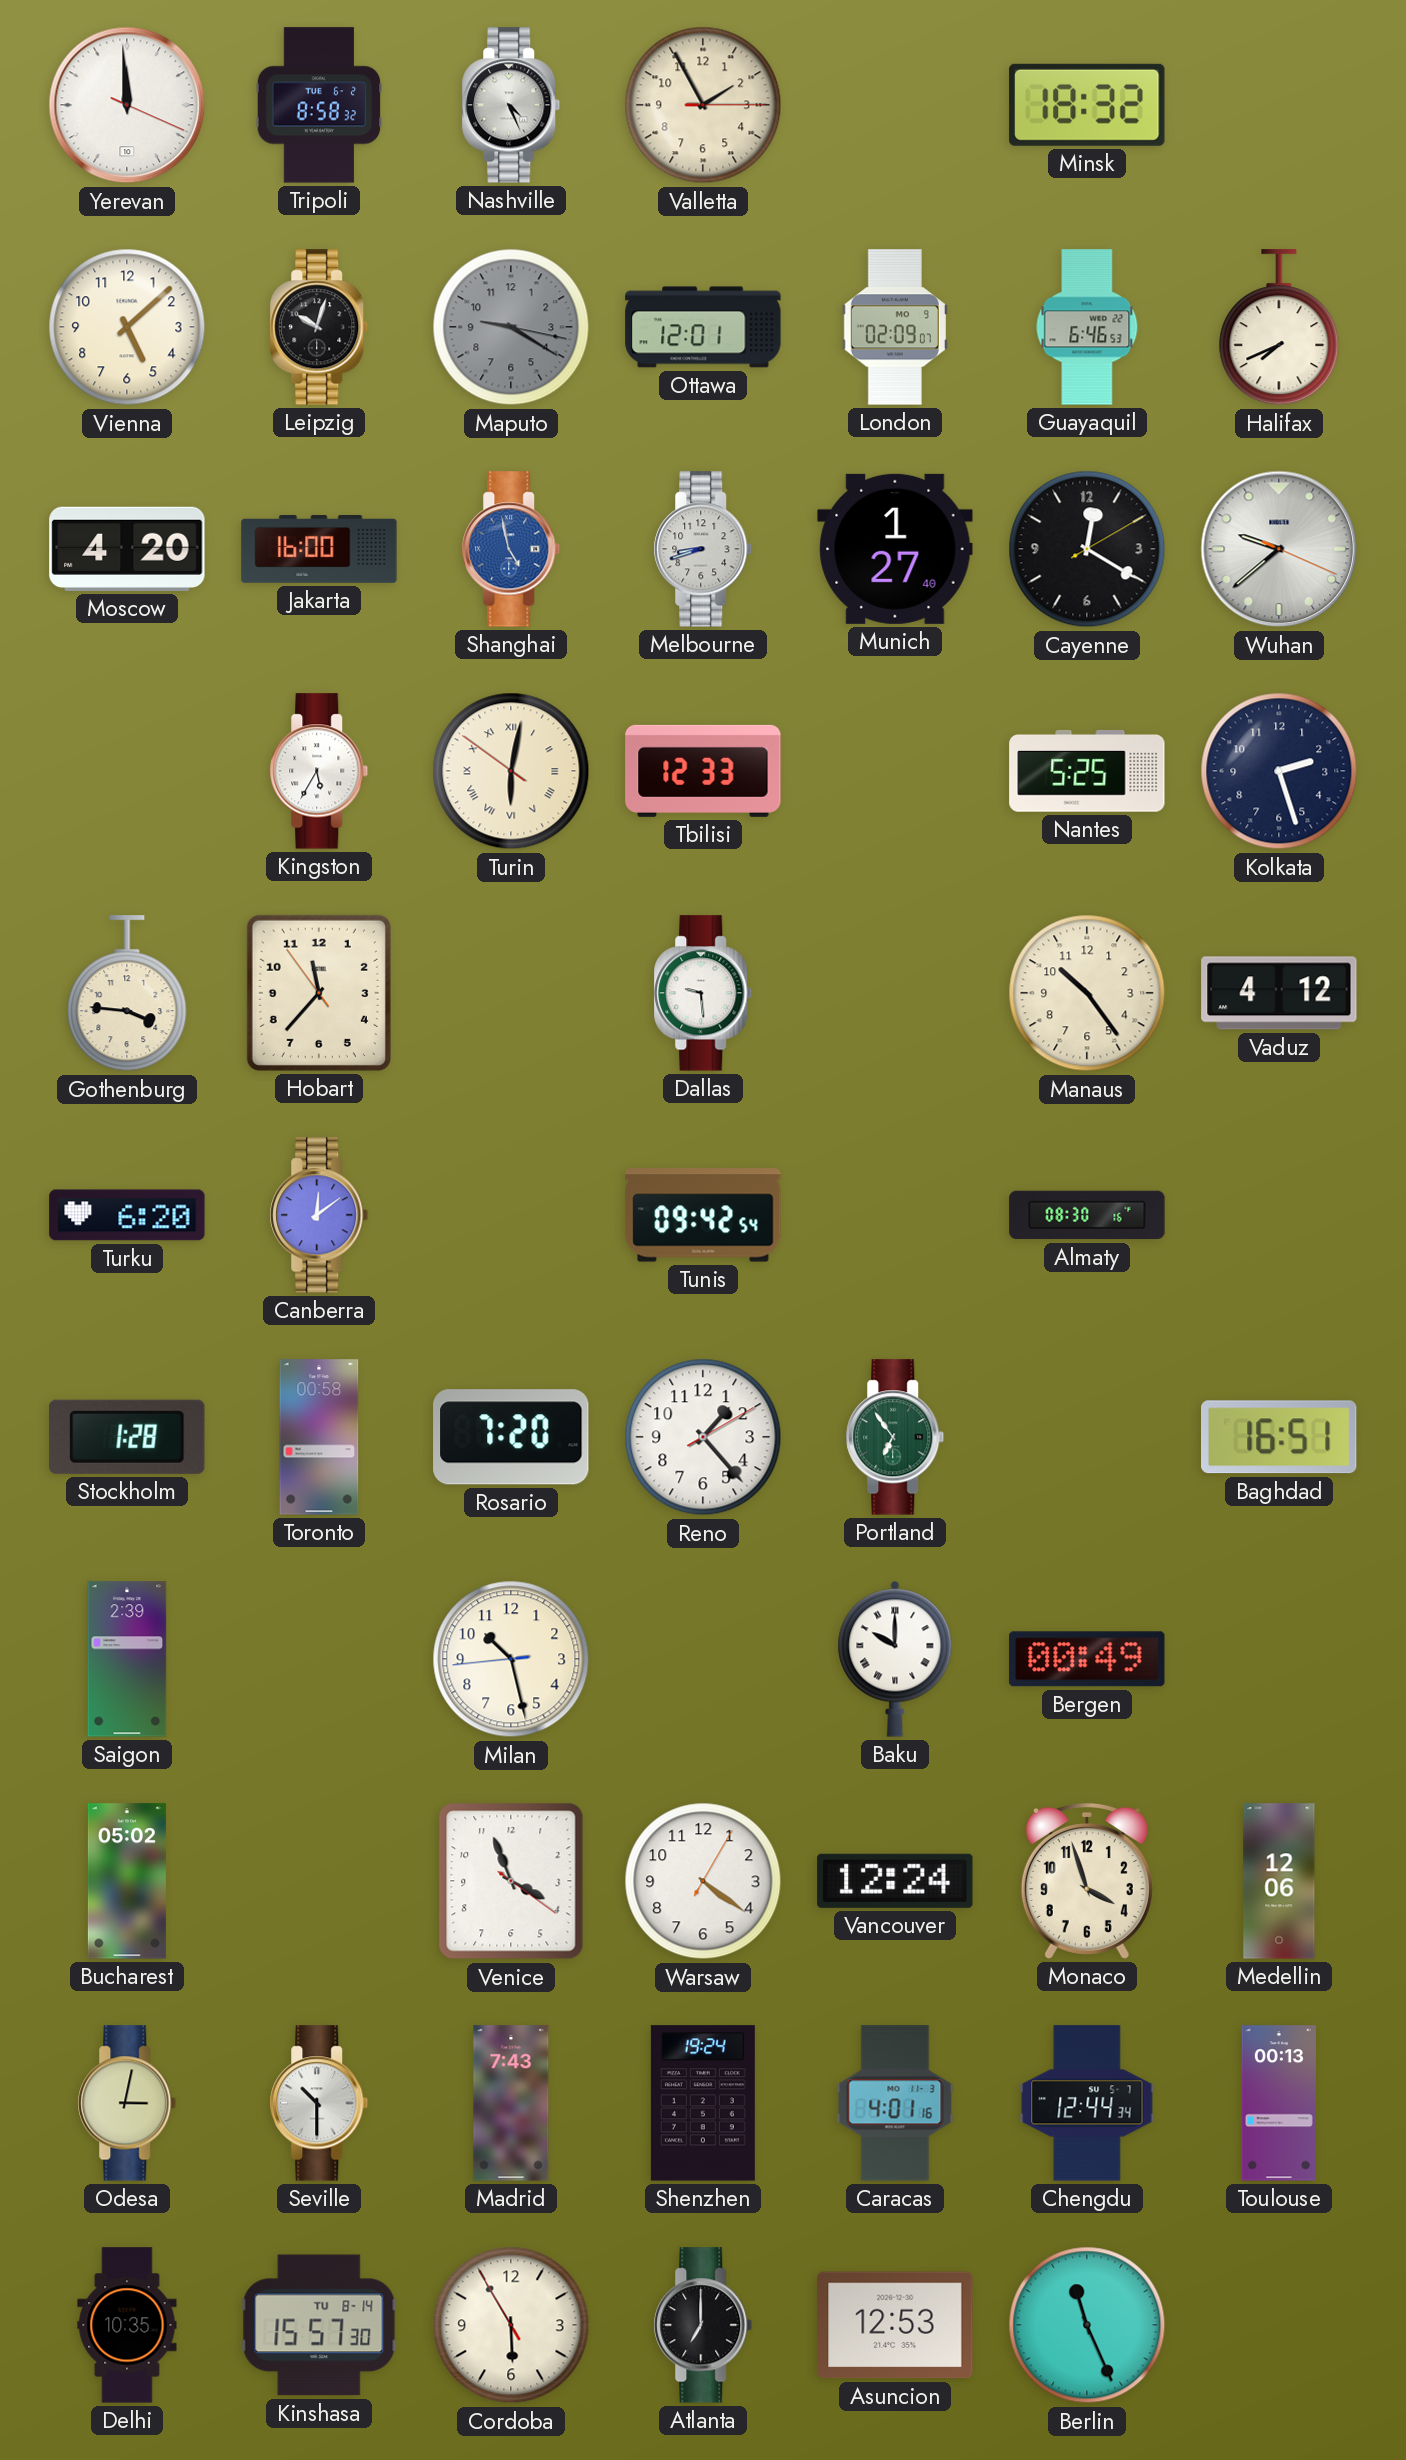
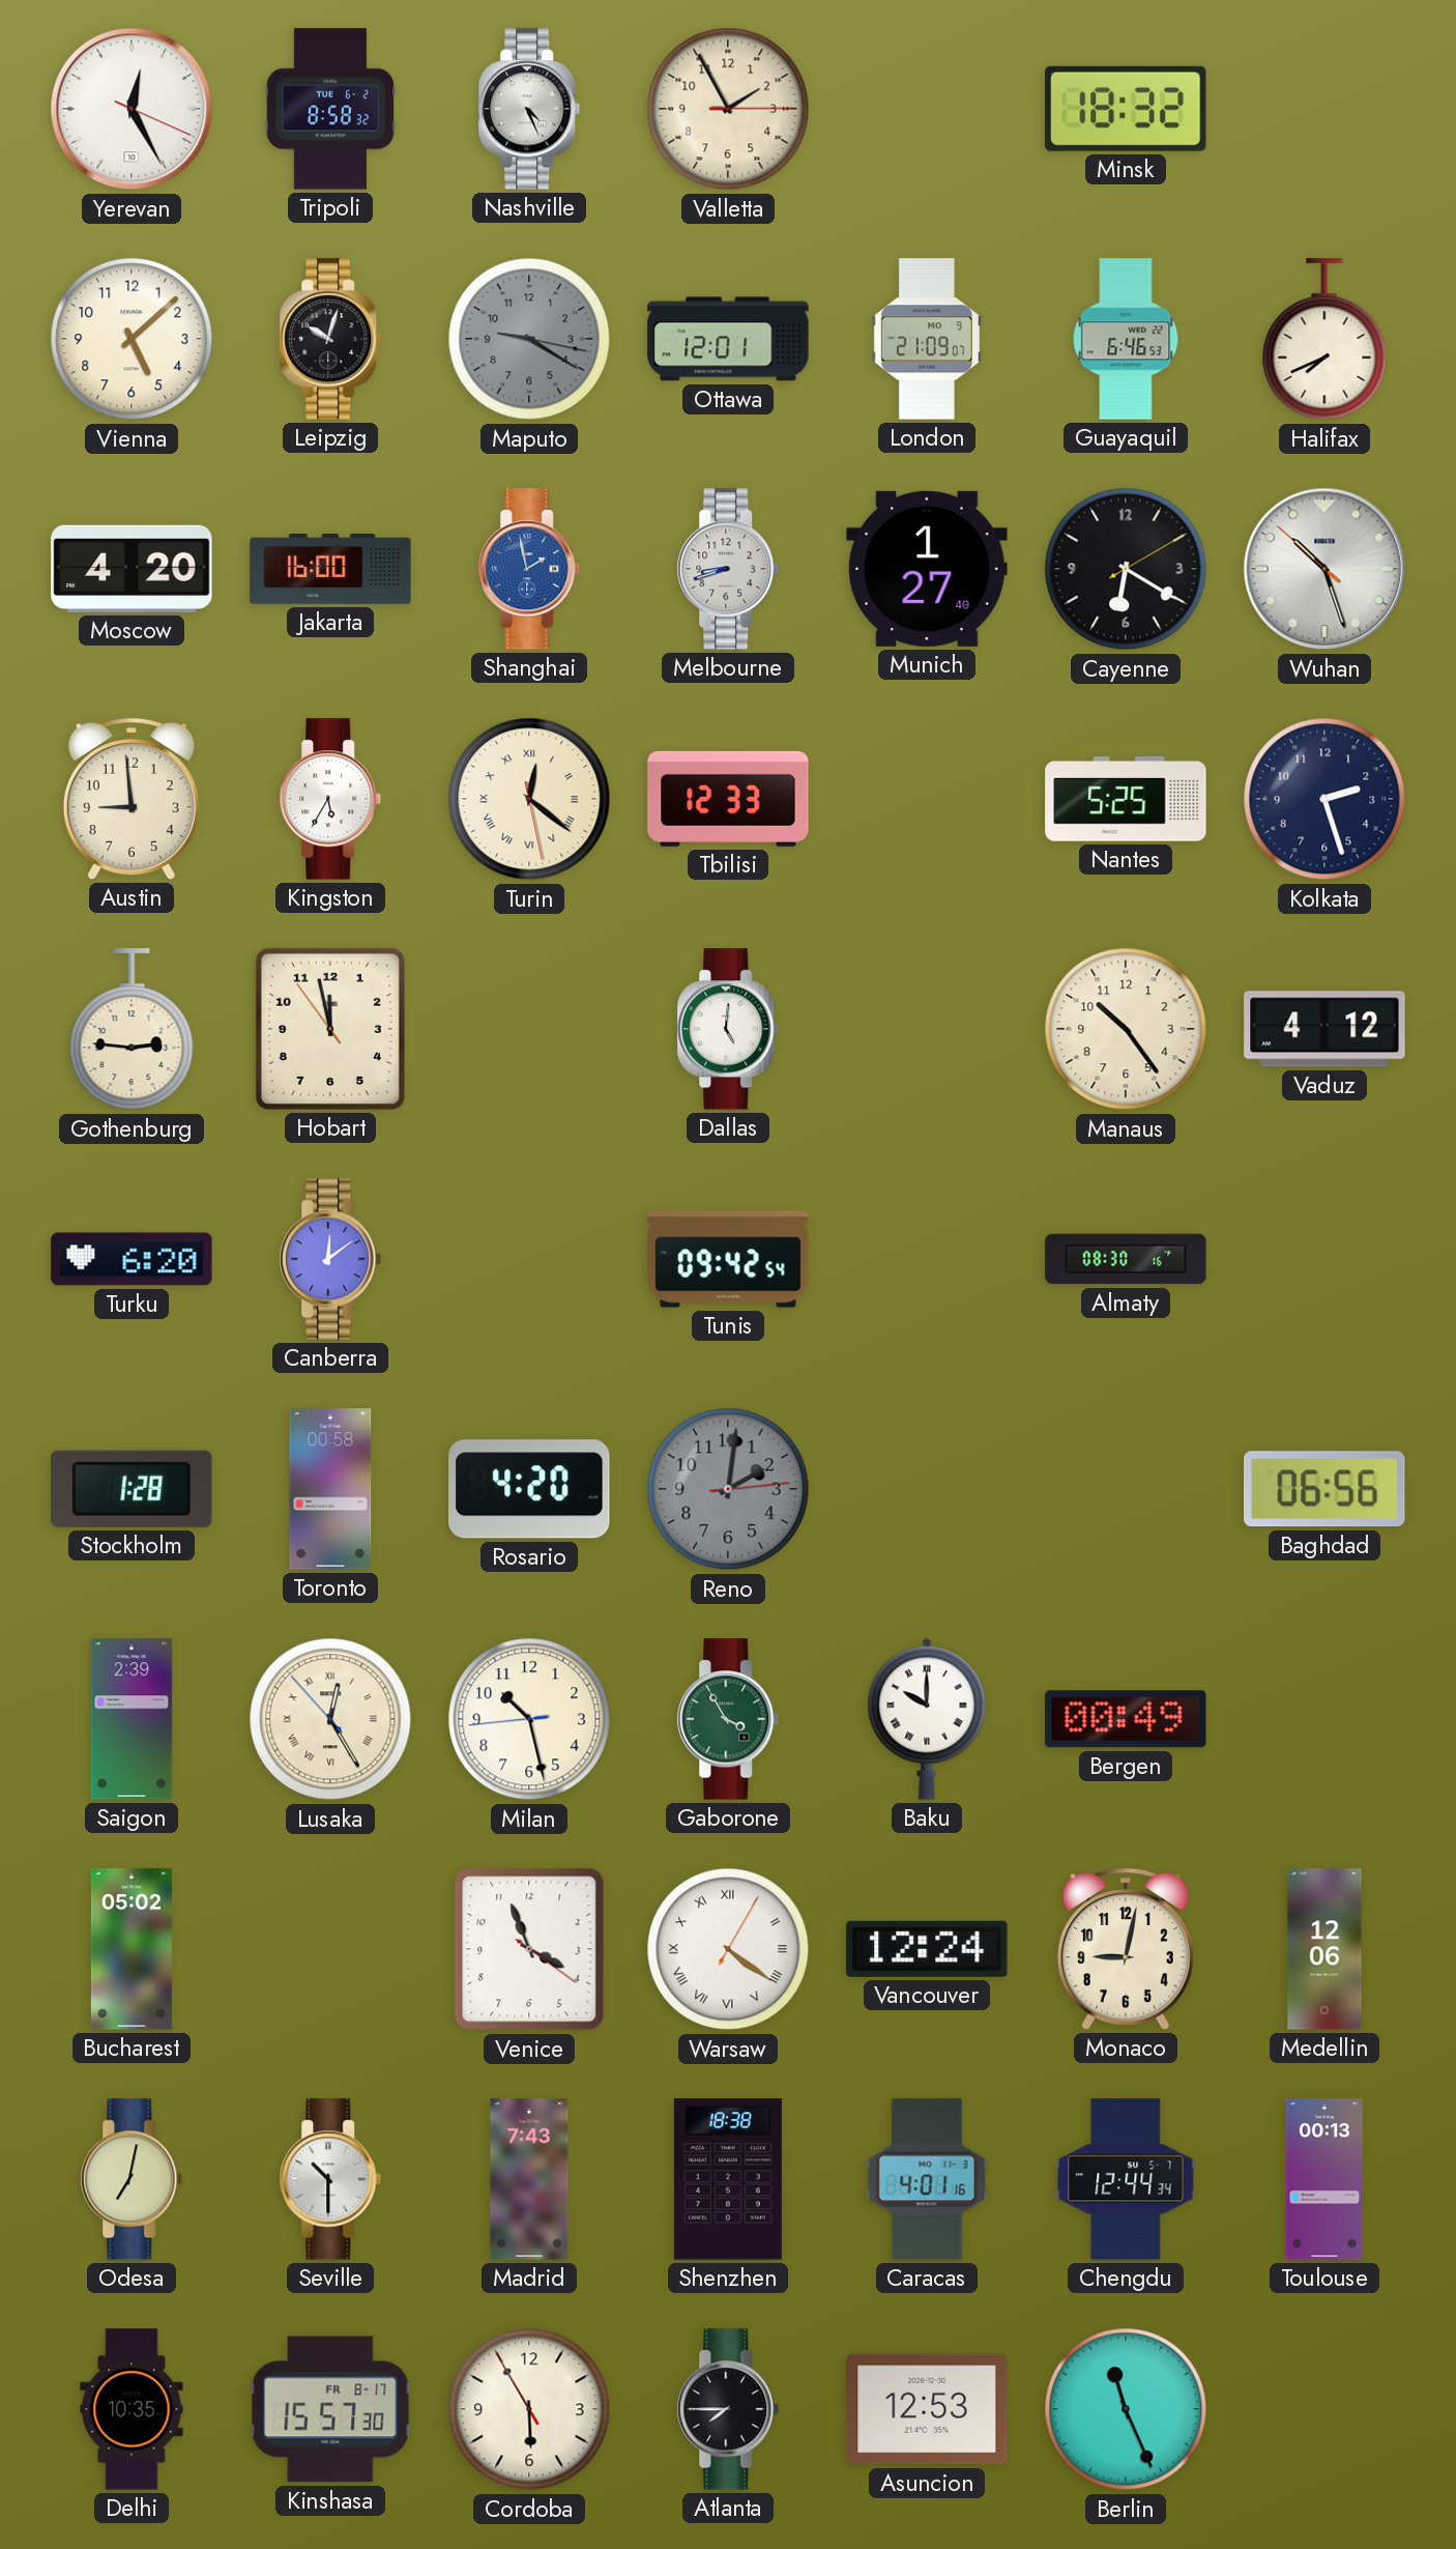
Yerevan: 11:59 -> 12:25
London: 02:09 -> 21:09
Shanghai: 4:58 -> 1:58
Cayenne: 12:20 -> 6:20
Wuhan: 9:38 -> 10:26
Austin: none -> 8:59
Turin: 6:01 -> 12:21
Gothenburg: 3:46 -> 2:46
Hobart: 11:36 -> 11:57
Dallas: 9:29 -> 5:01
Rosario: 7:20 -> 4:20
Reno: 1:23 -> 2:01
Reno dial: white -> grey
Portland: 6:54 -> none
Baghdad: 16:51 -> 06:56
Lusaka: none -> 12:24
Gaborone: none -> 3:55
Warsaw numerals: Arabic -> Roman
Monaco: 3:57 -> 9:02
Odesa: 3:02 -> 7:02
Shenzhen: 19:24 -> 18:38
Kinshasa date: TU 8-14 -> FR 8-17
Atlanta: 7:00 -> 7:45
